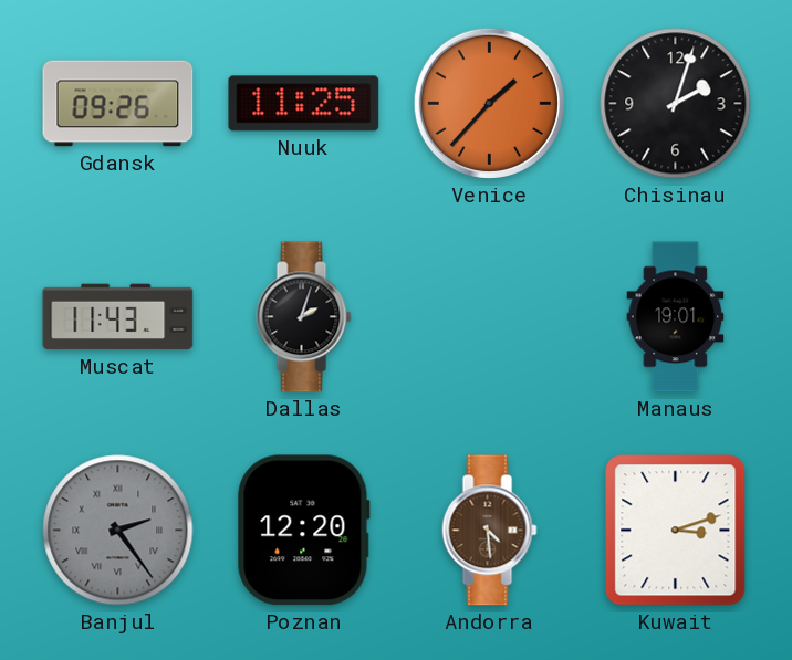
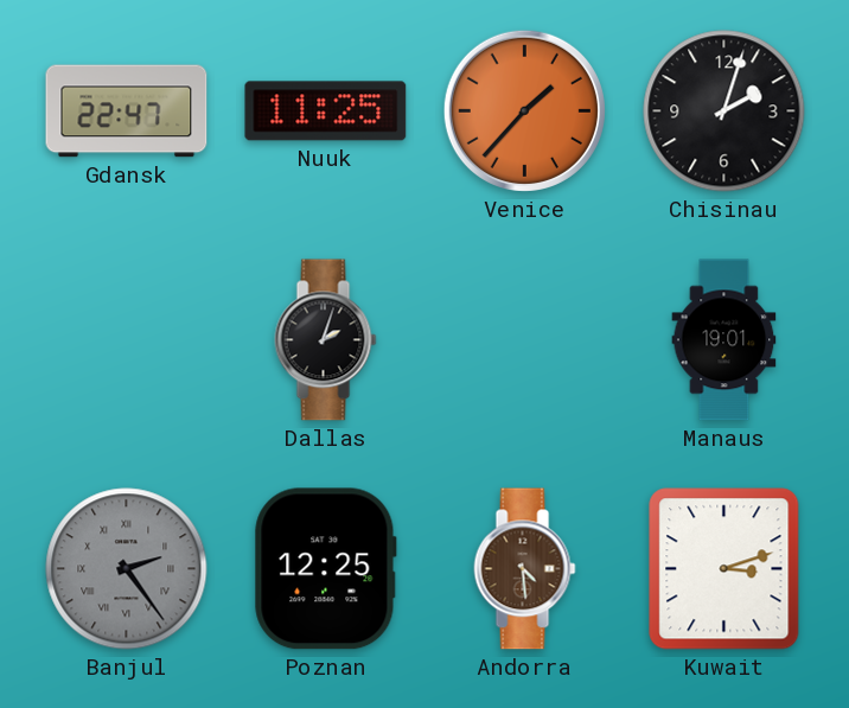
Gdansk: 09:26 -> 22:47
Muscat: 11:43 -> none
Poznan: 12:20 -> 12:25
